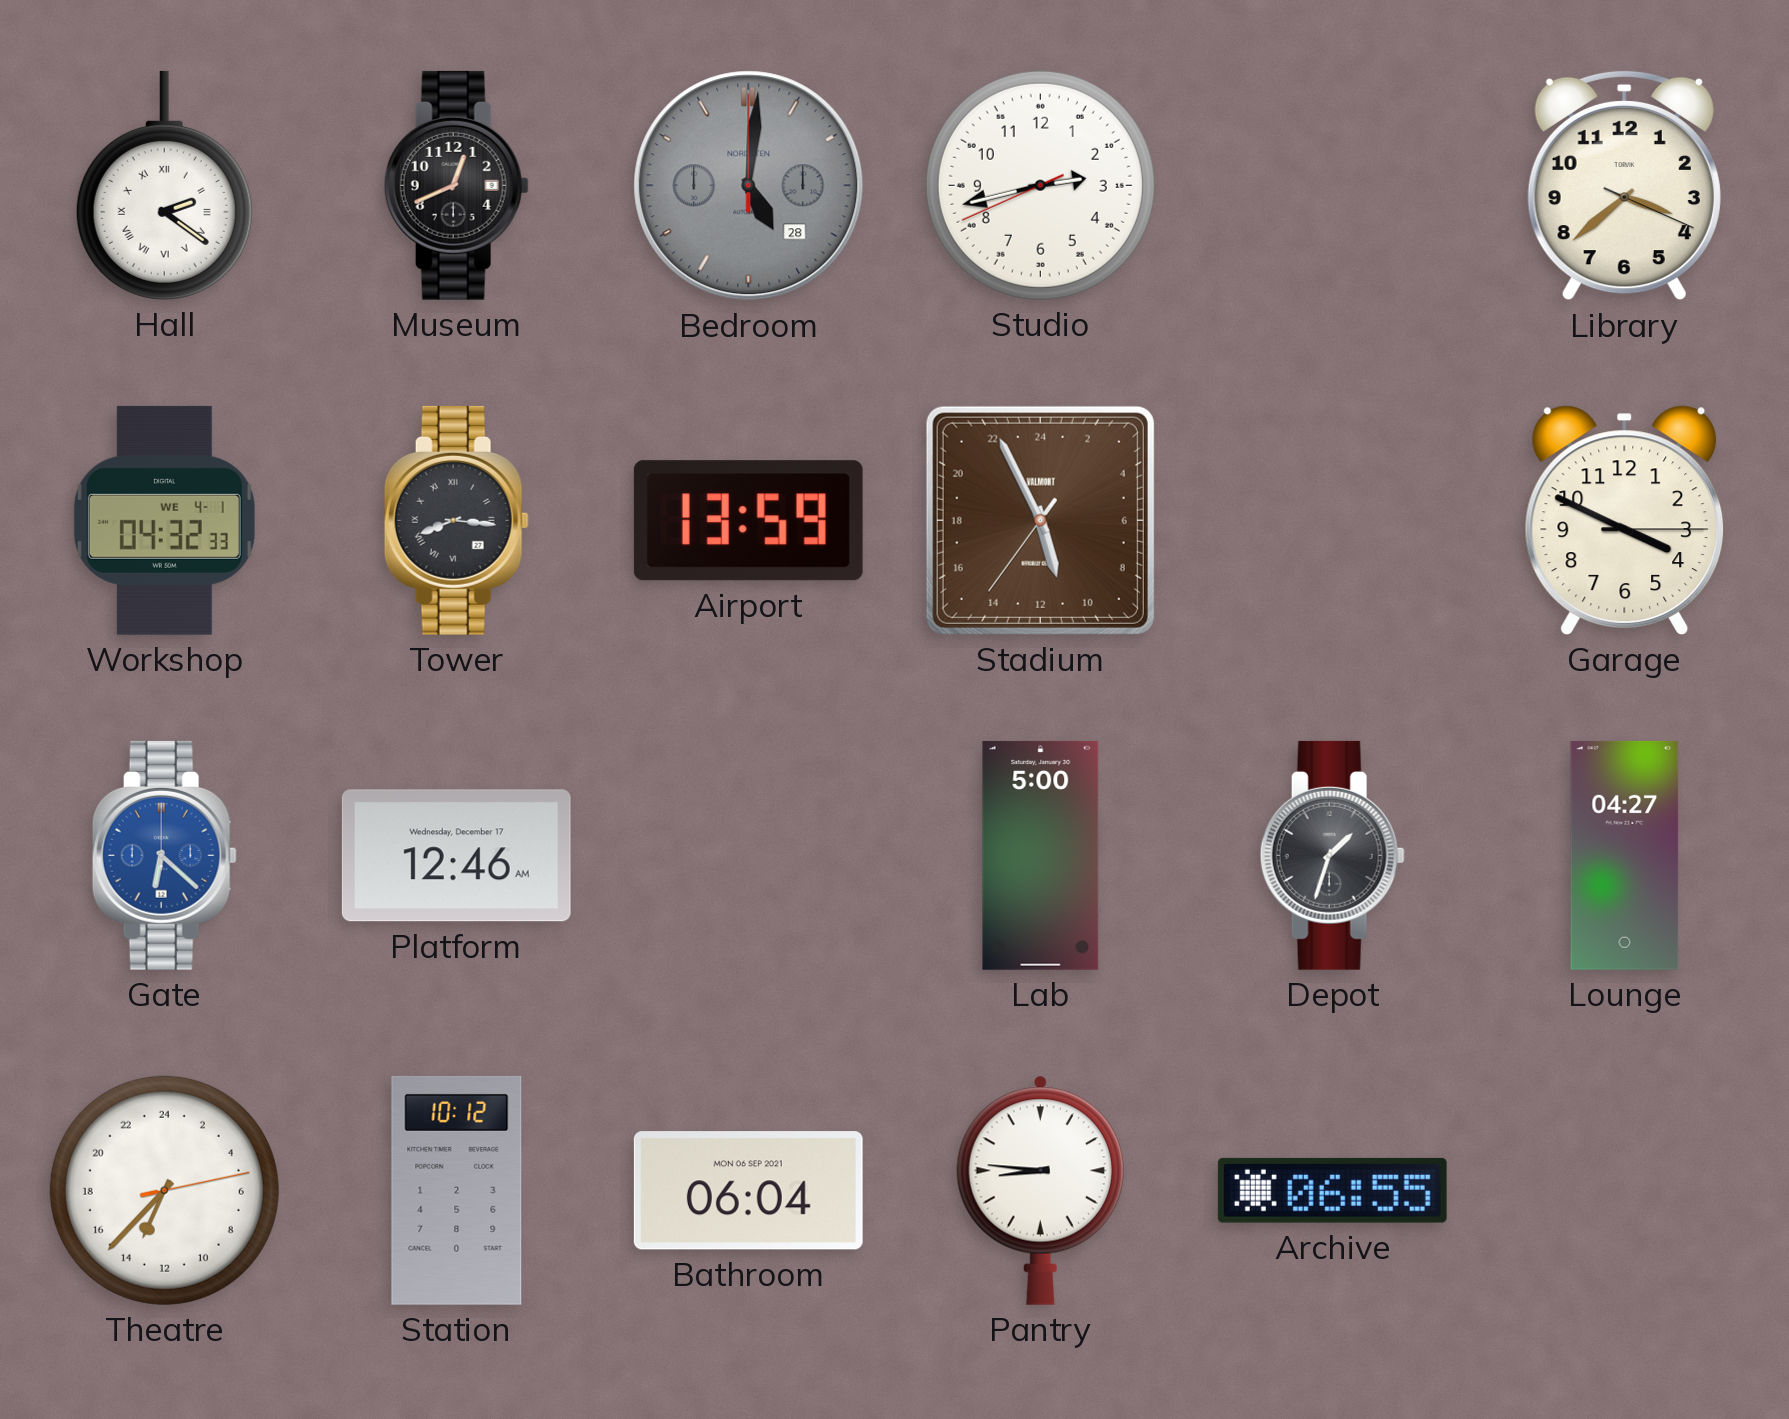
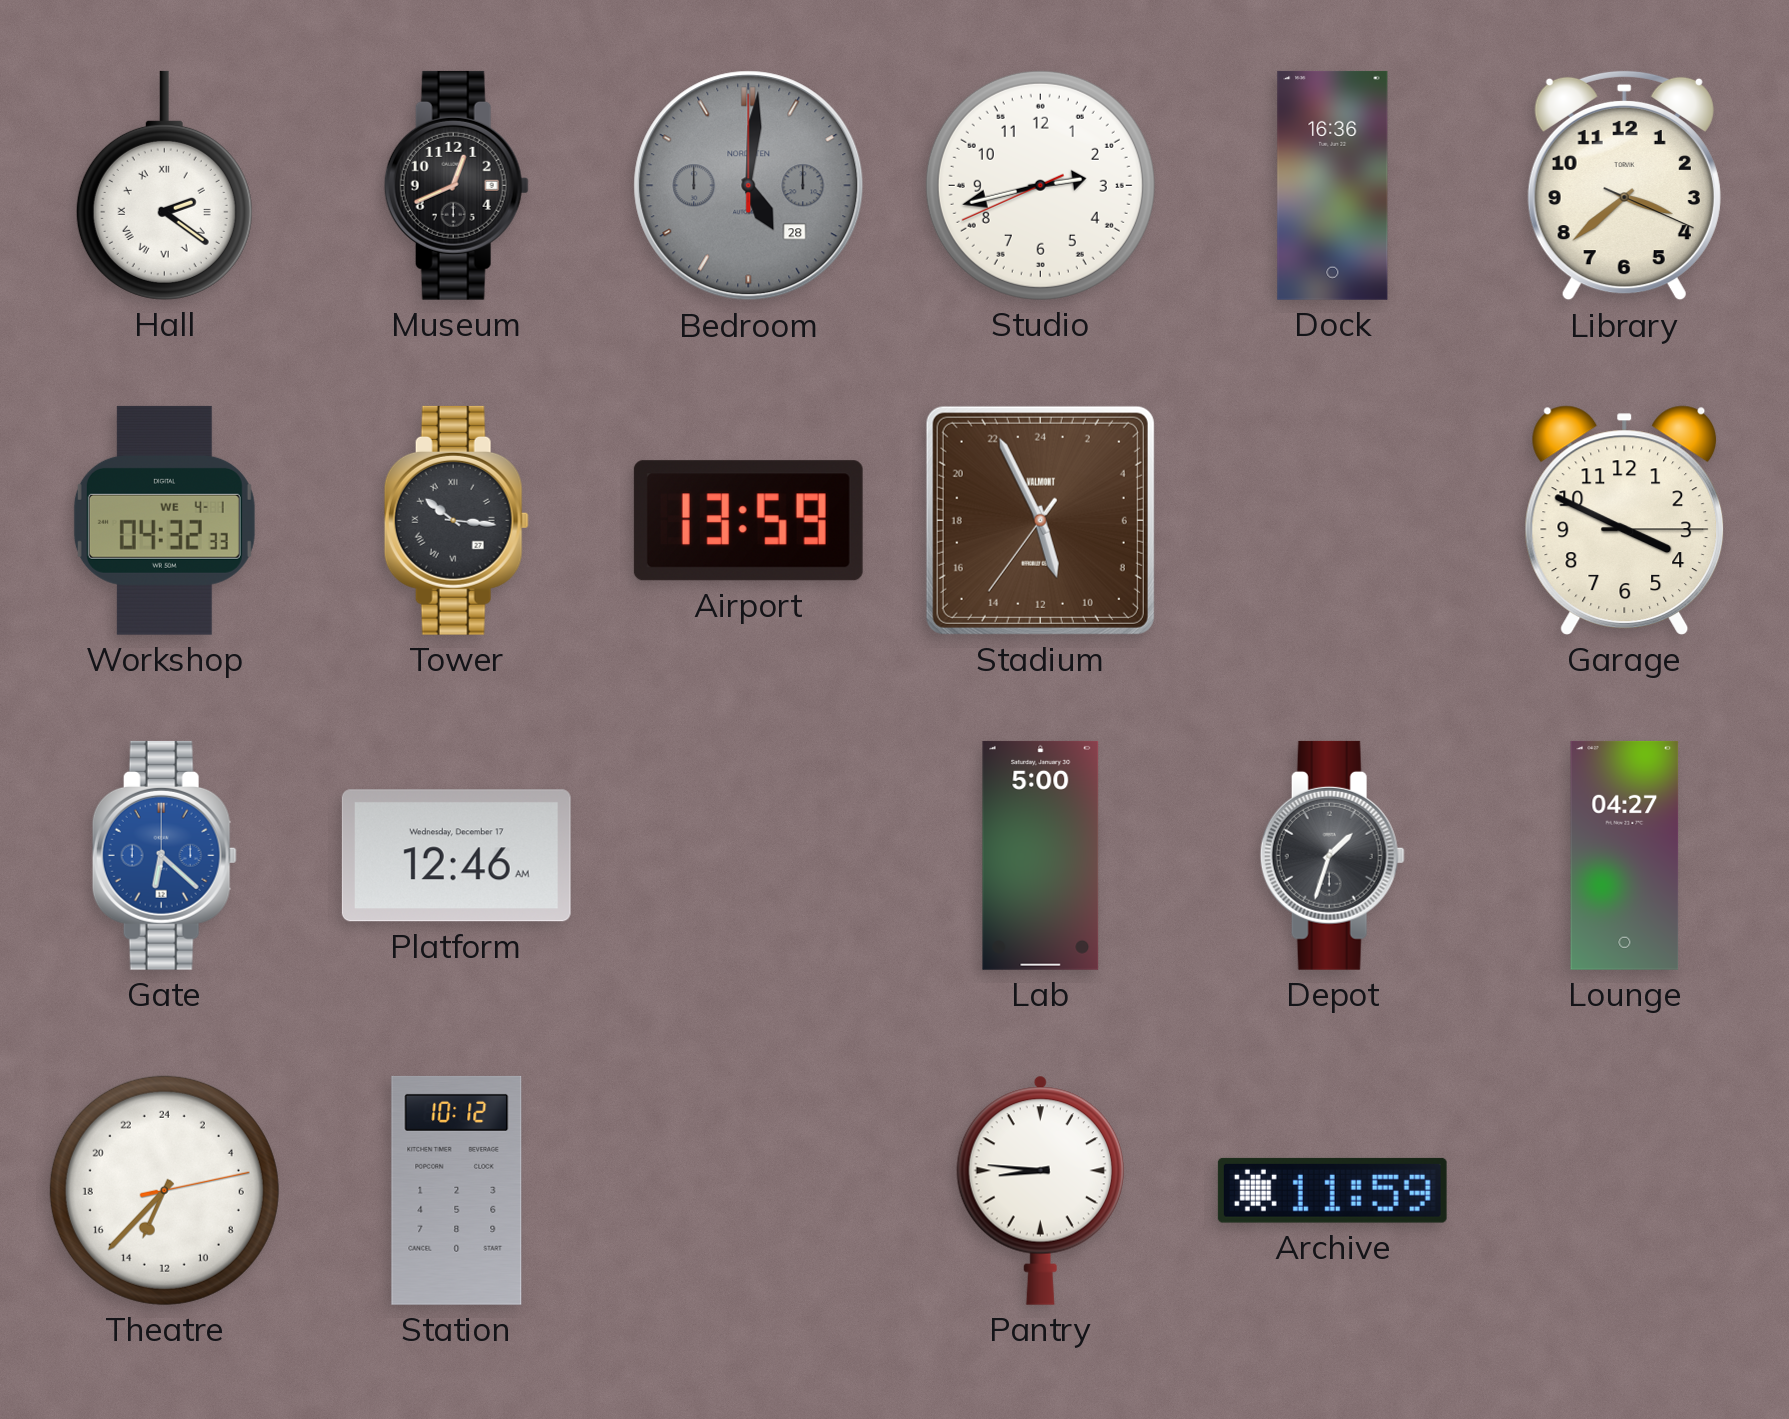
Dock: none -> 16:36
Tower: 8:16 -> 10:16
Bathroom: 06:04 -> none
Archive: 06:55 -> 11:59
